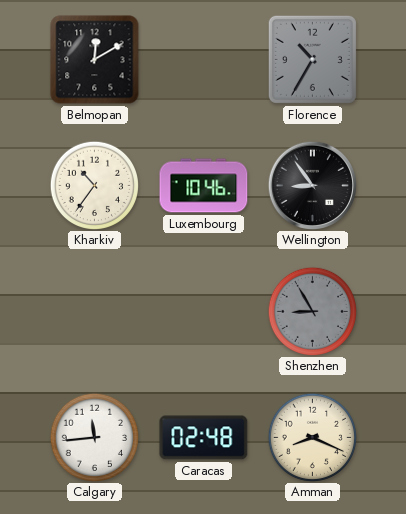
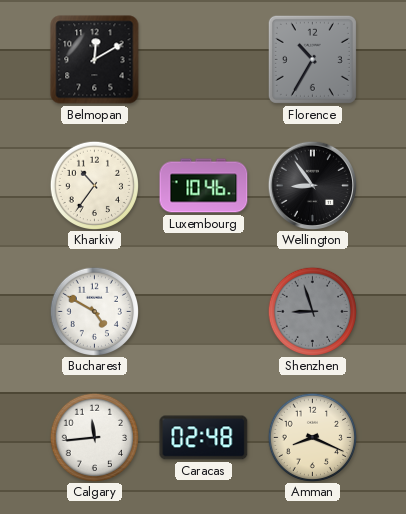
Bucharest: none -> 4:50
Shenzhen: 8:55 -> 8:57
